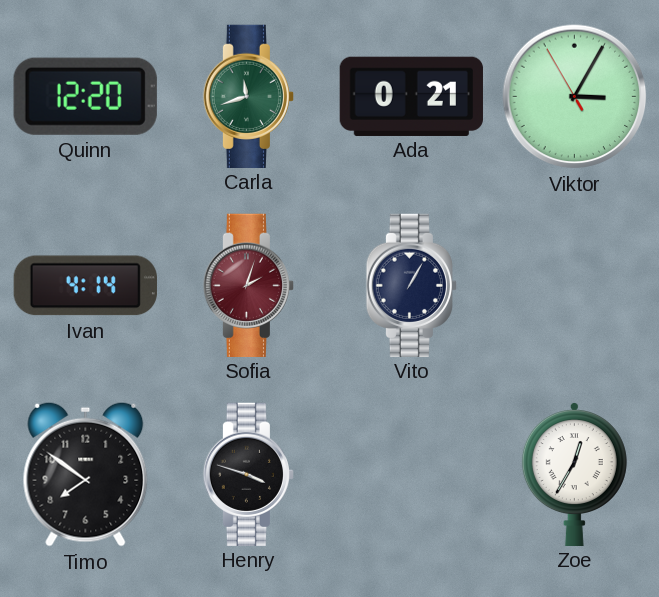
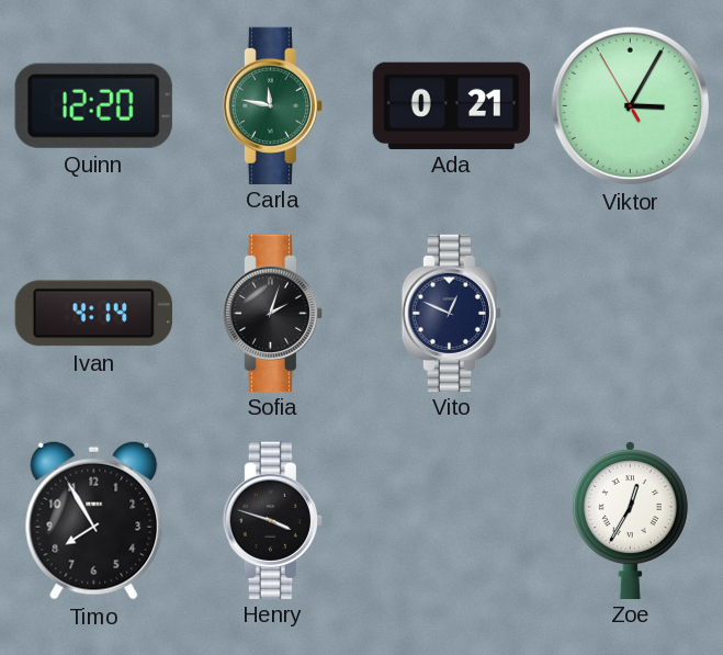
Carla: 11:42 -> 11:47
Sofia dial: burgundy -> black
Vito: 1:05 -> 12:49
Timo: 7:51 -> 7:55
